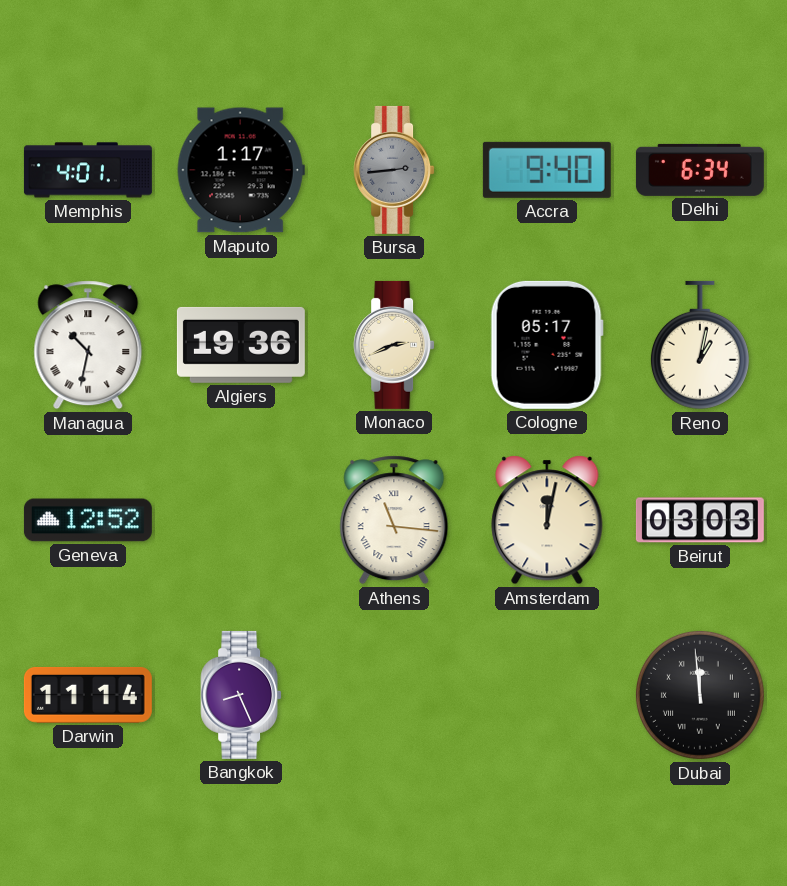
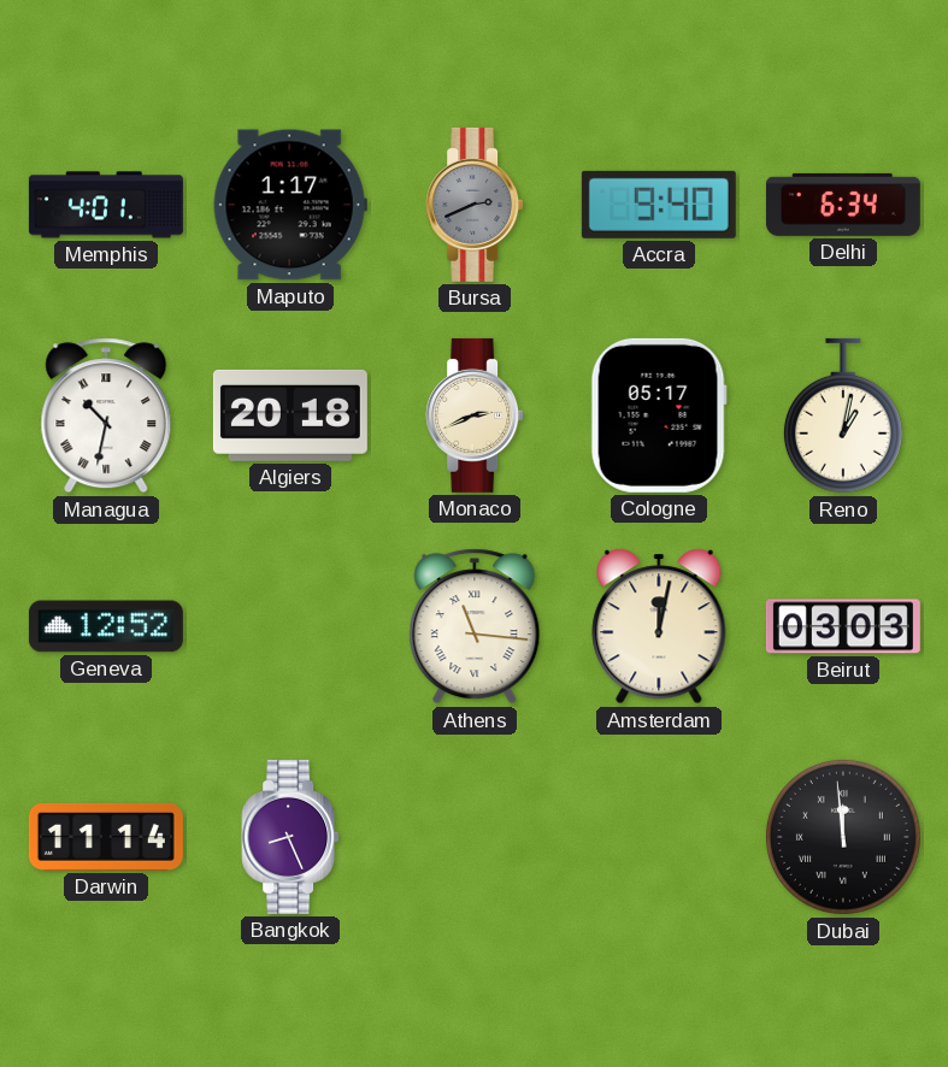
Bursa: 2:44 -> 2:41
Algiers: 19:36 -> 20:18
